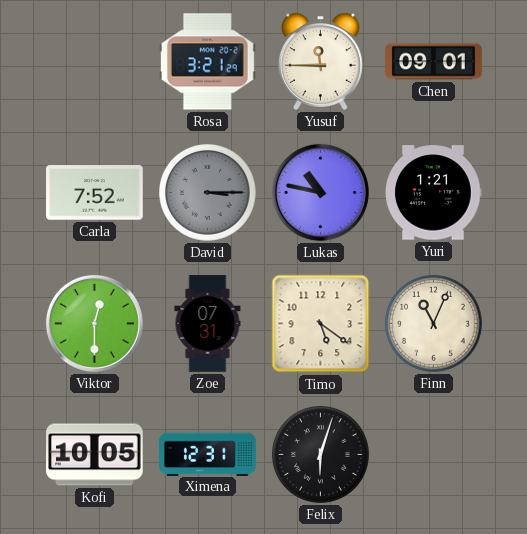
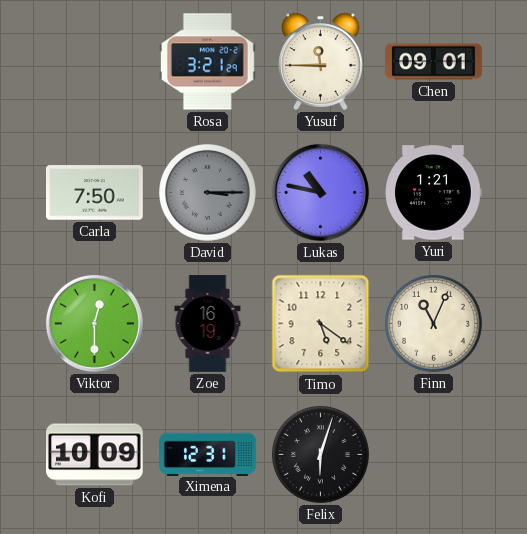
Carla: 7:52 -> 7:50
Zoe: 07:31 -> 16:19
Kofi: 10:05 -> 10:09
